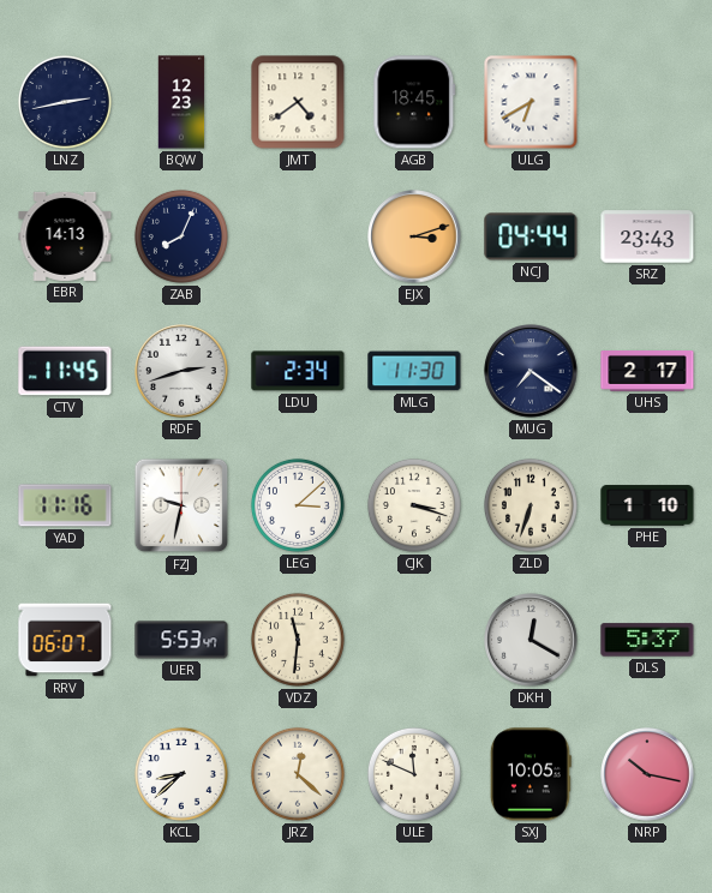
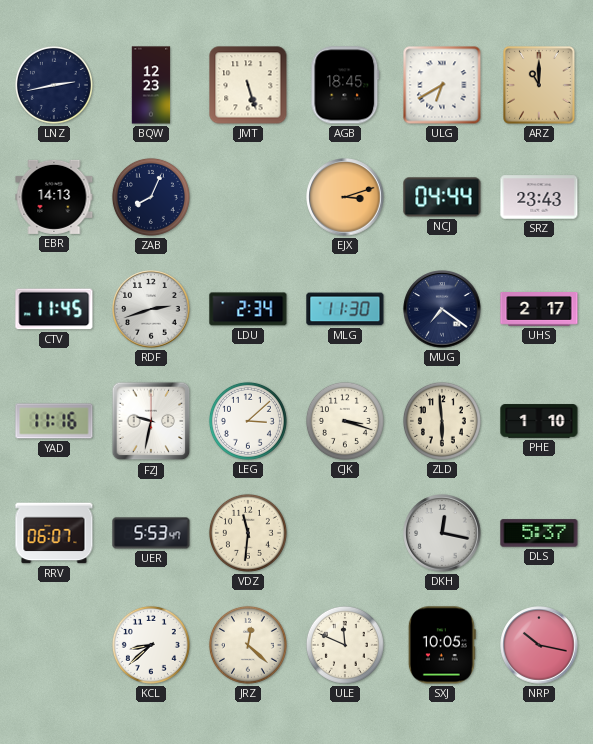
JMT: 4:39 -> 5:27
ARZ: none -> 11:00
ZLD: 6:33 -> 5:59
DKH: 12:20 -> 12:17
